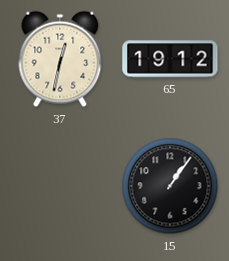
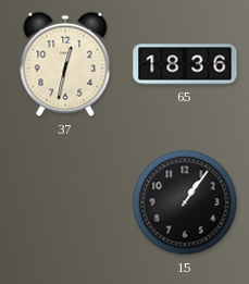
65: 19:12 -> 18:36
